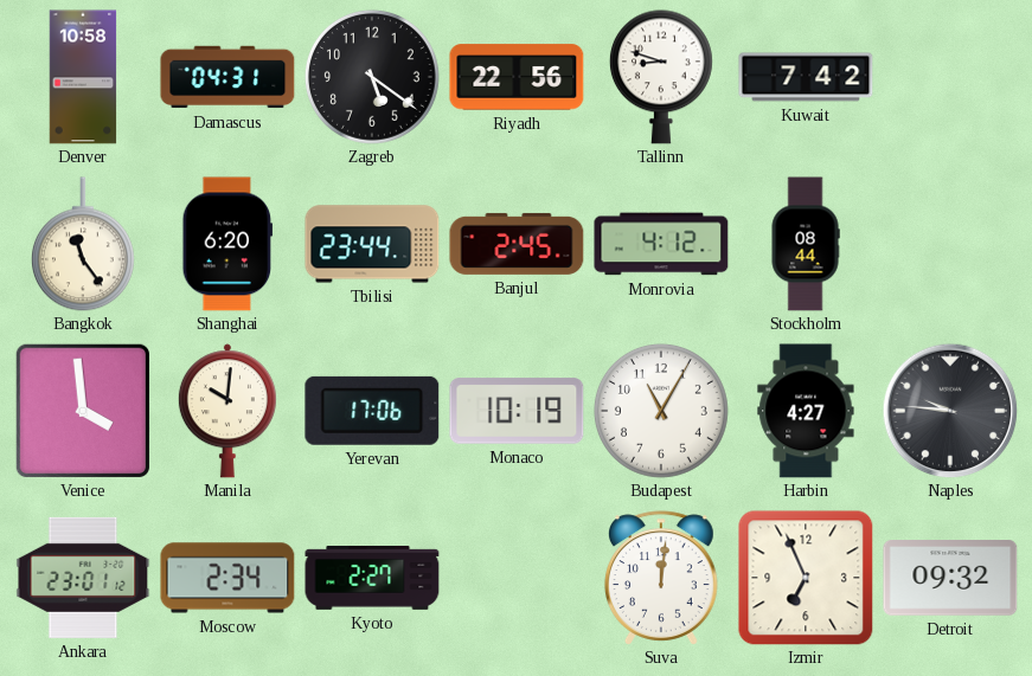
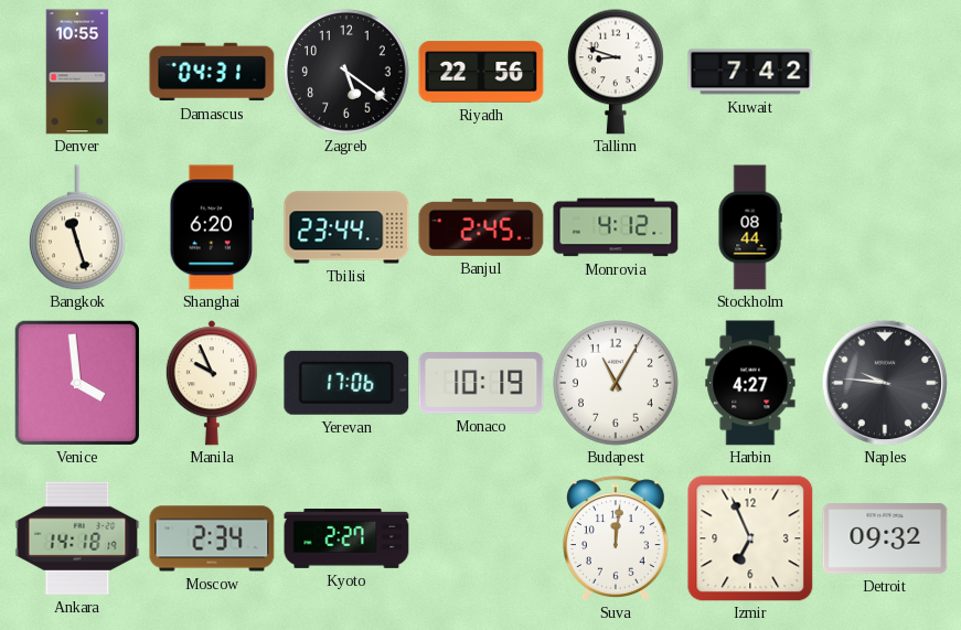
Denver: 10:58 -> 10:55
Bangkok: 11:24 -> 11:27
Manila: 10:01 -> 9:56
Ankara: 23:01 -> 14:18
